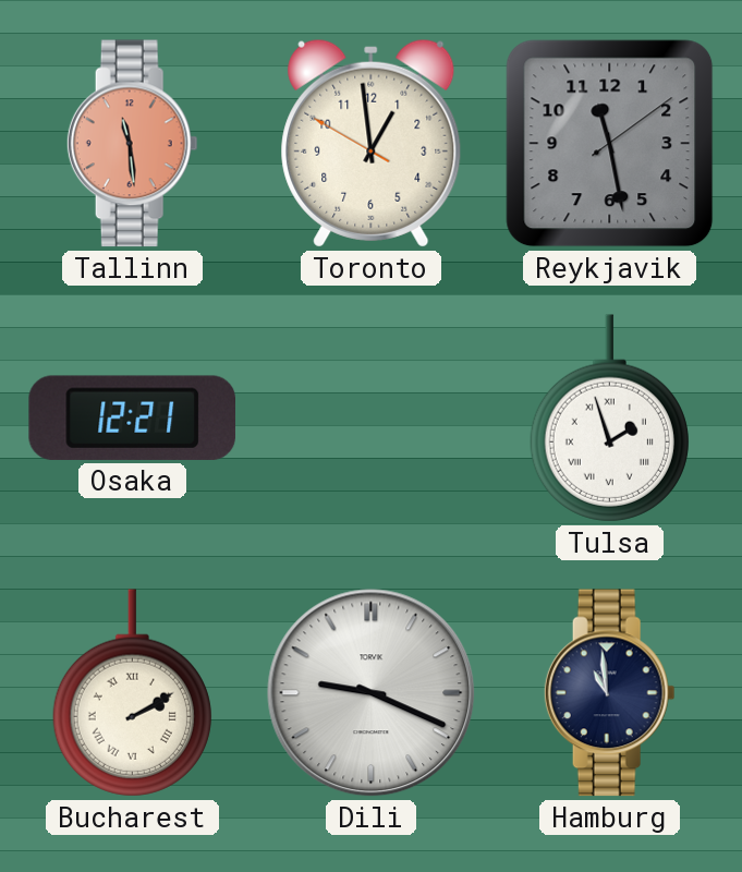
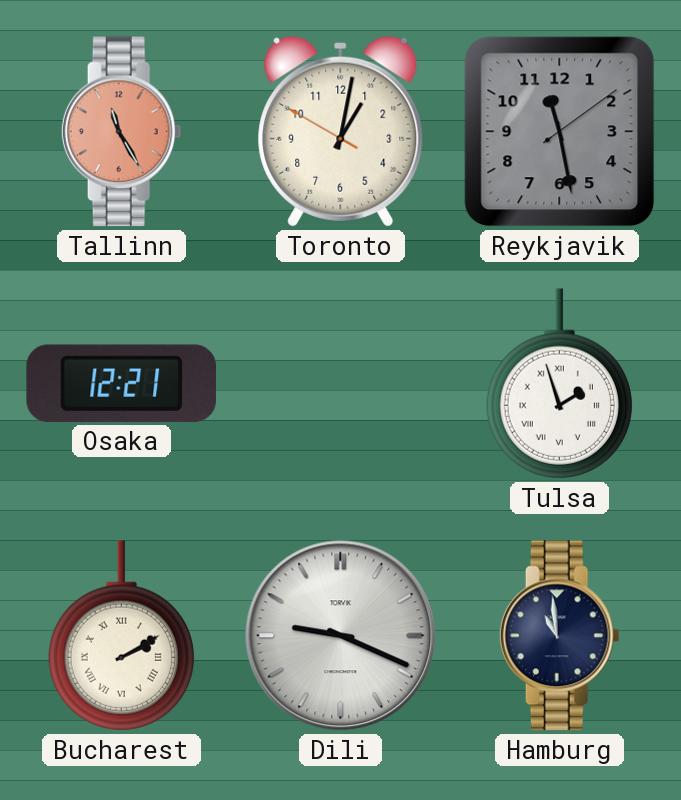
Tallinn: 11:29 -> 11:25
Toronto: 12:58 -> 1:01
